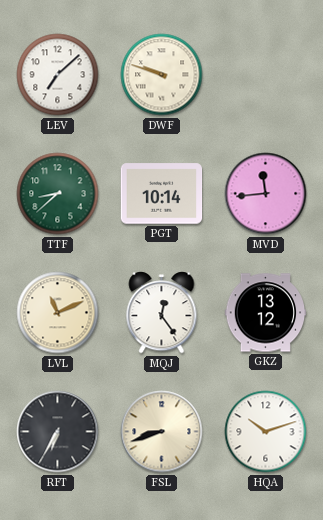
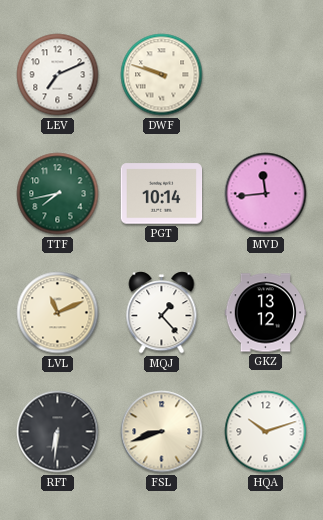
LEV: 7:08 -> 7:11
TTF: 8:38 -> 7:43
MQJ: 12:24 -> 1:23
RFT: 6:35 -> 6:31
